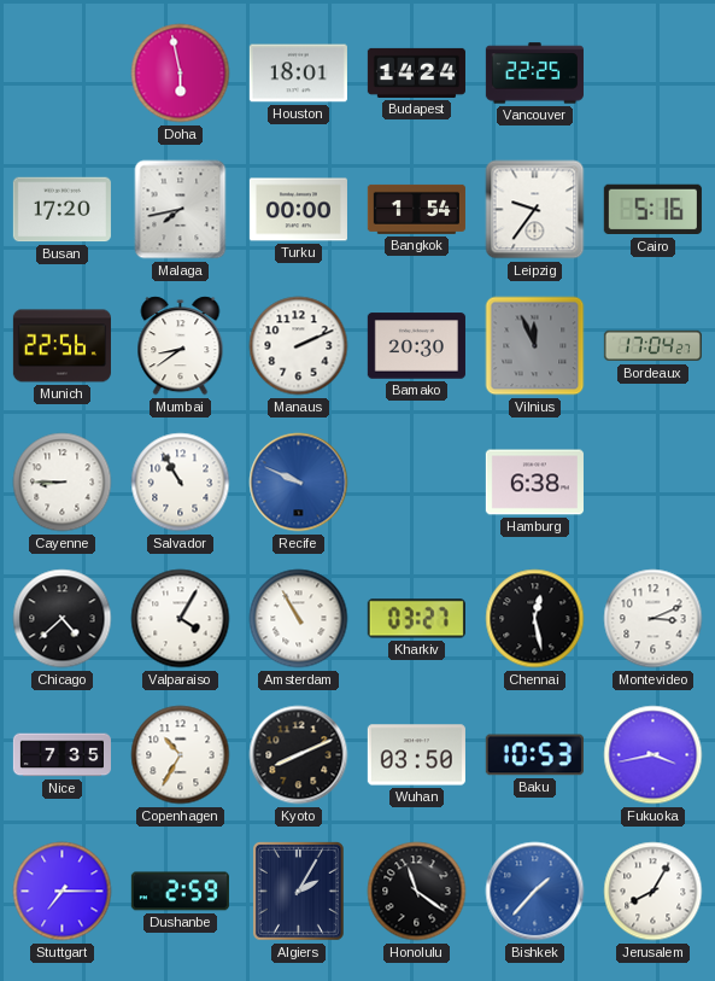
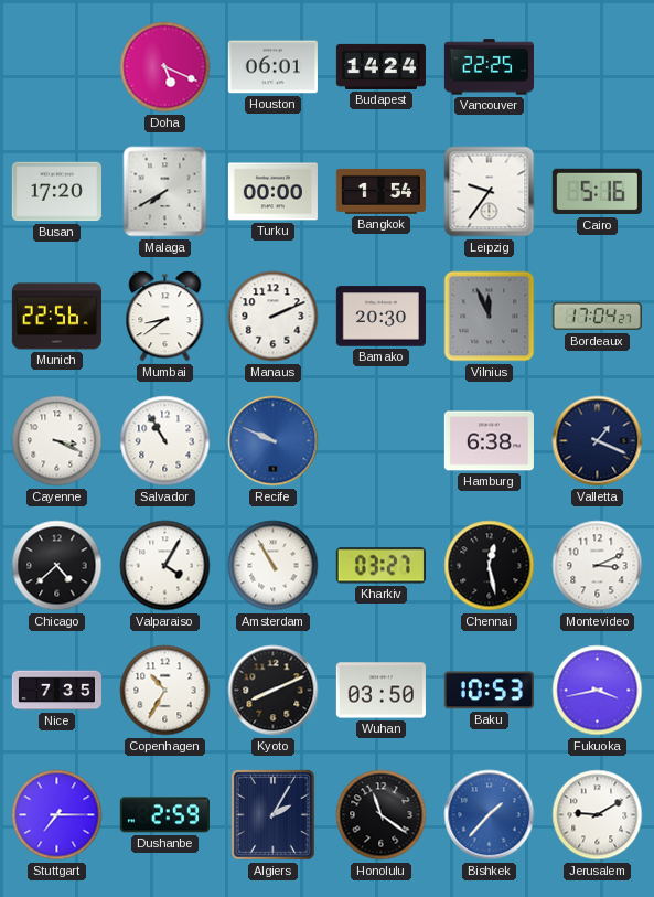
Doha: 5:58 -> 5:19
Houston: 18:01 -> 06:01
Malaga: 7:43 -> 7:40
Cayenne: 8:45 -> 3:19
Valletta: none -> 1:19
Jerusalem: 8:05 -> 9:10
